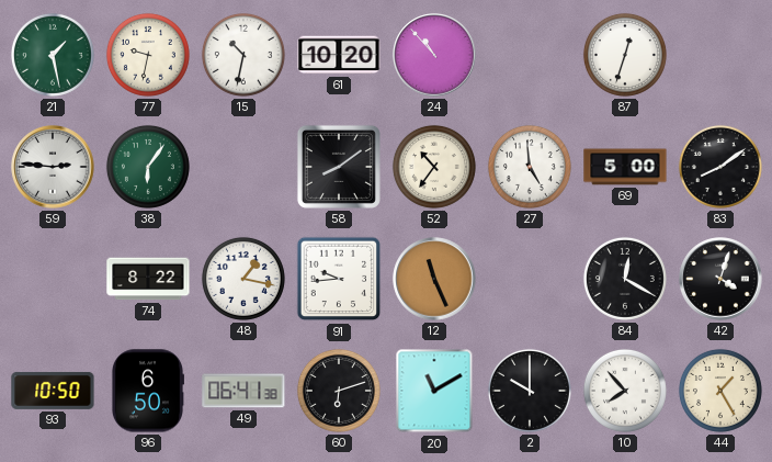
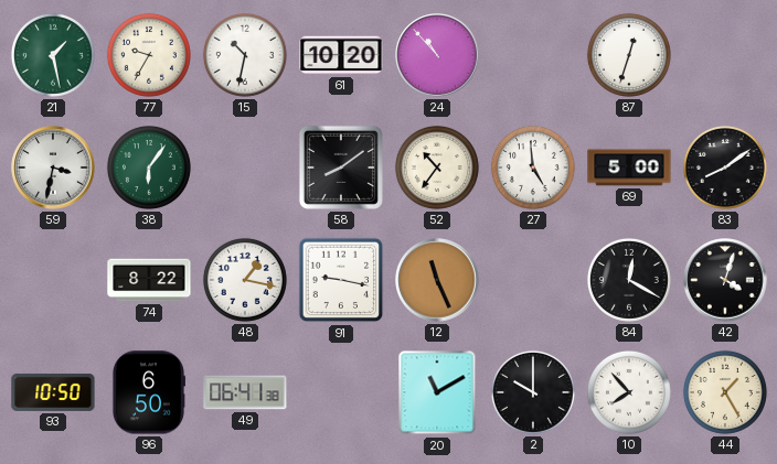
77: 9:32 -> 9:35
59: 2:46 -> 3:32
91: 9:44 -> 9:17
60: 6:12 -> none
